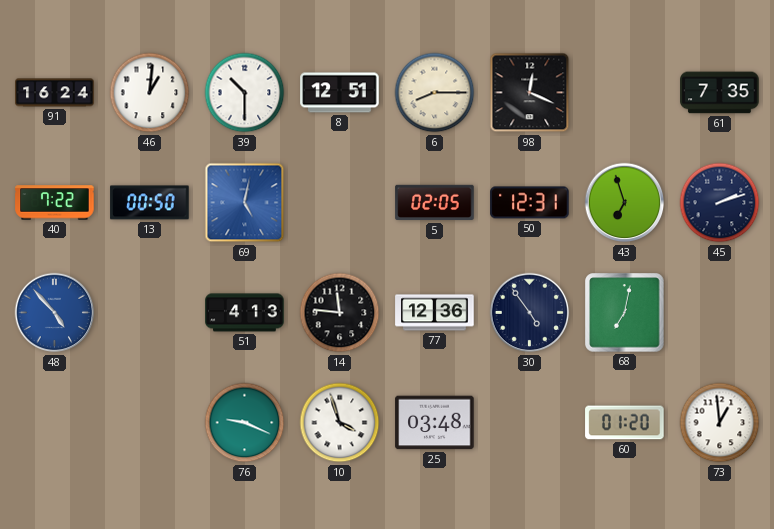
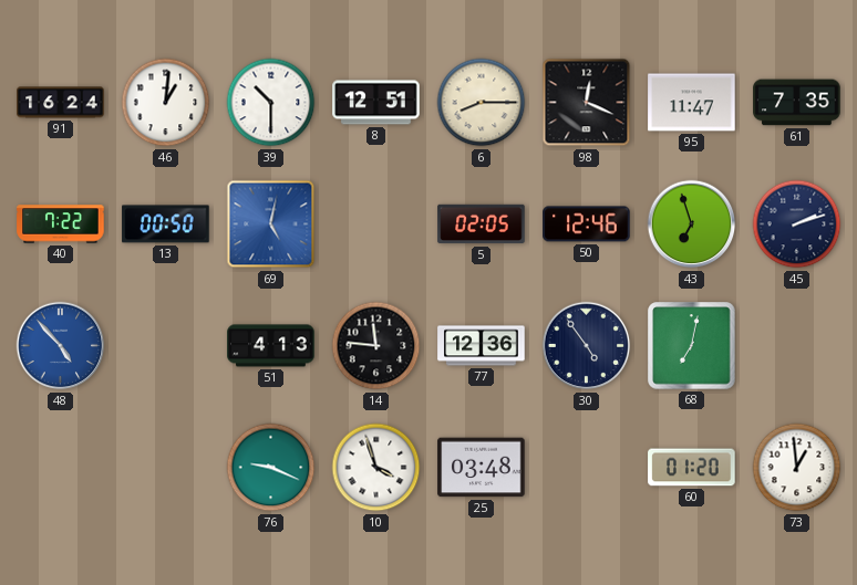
95: none -> 11:47
50: 12:31 -> 12:46
